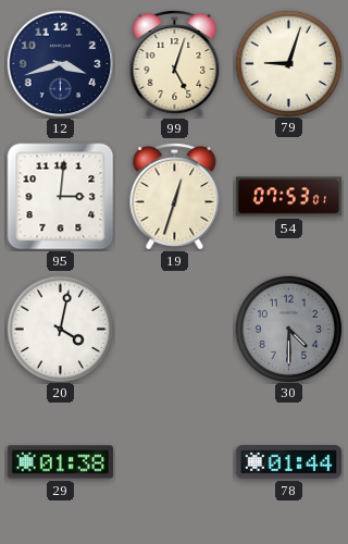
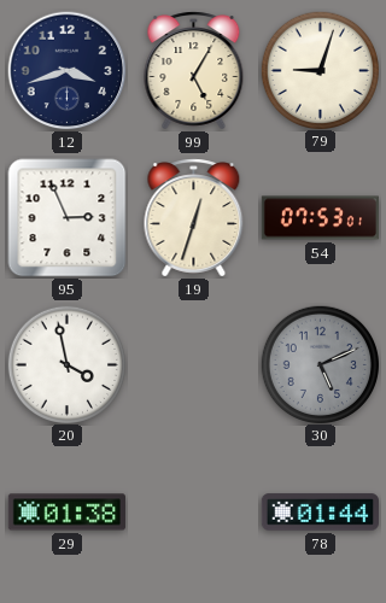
99: 5:03 -> 5:05
95: 3:01 -> 2:56
20: 4:02 -> 3:58
30: 4:30 -> 5:11
